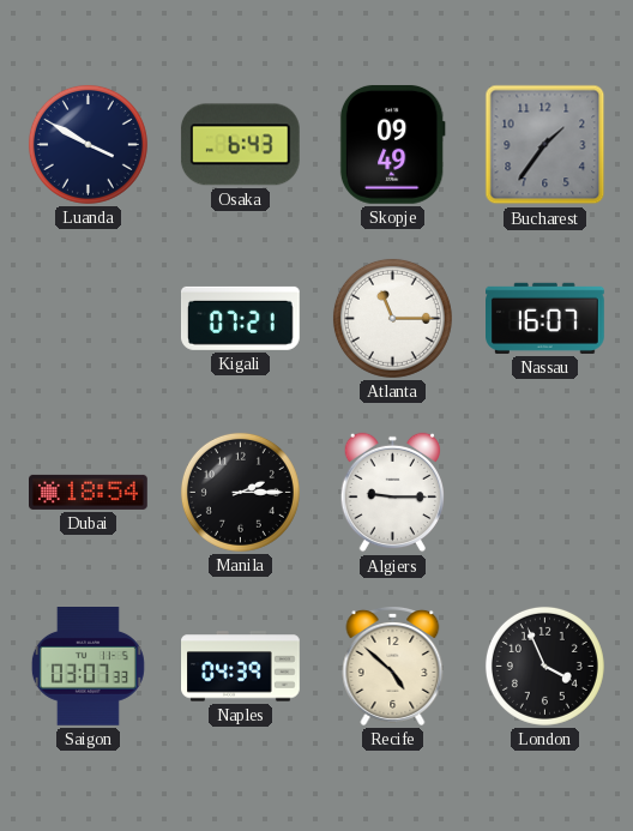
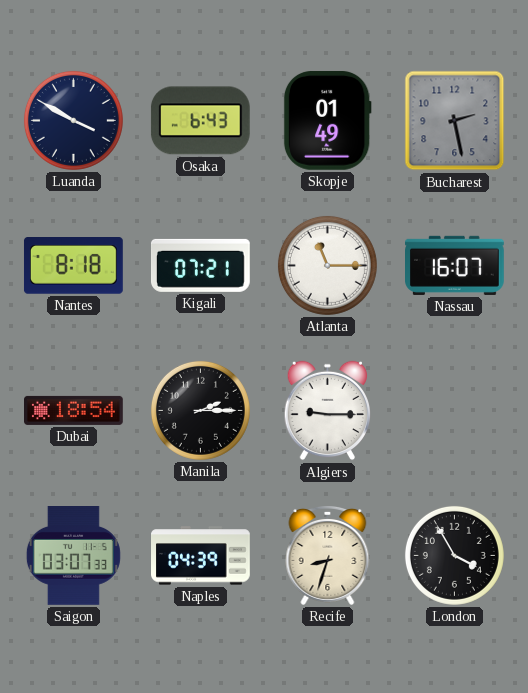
Skopje: 09:49 -> 01:49
Bucharest: 1:36 -> 2:28
Nantes: none -> 8:18
Recife: 4:52 -> 8:33
London: 3:56 -> 3:55
